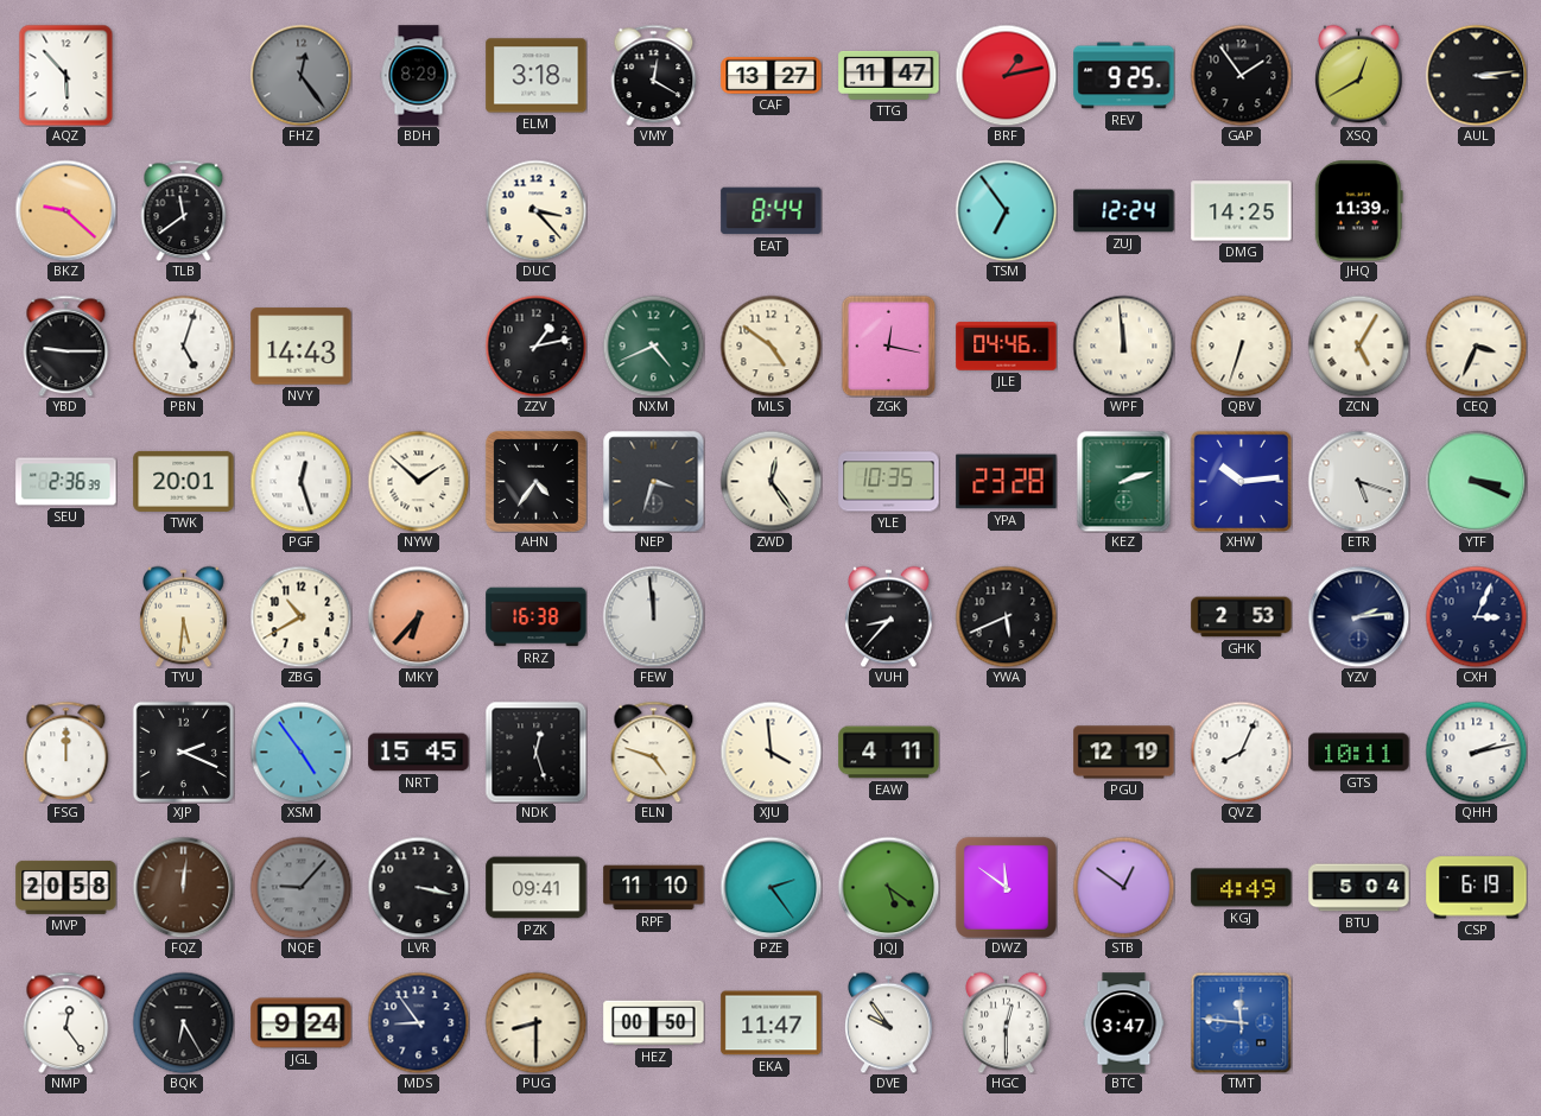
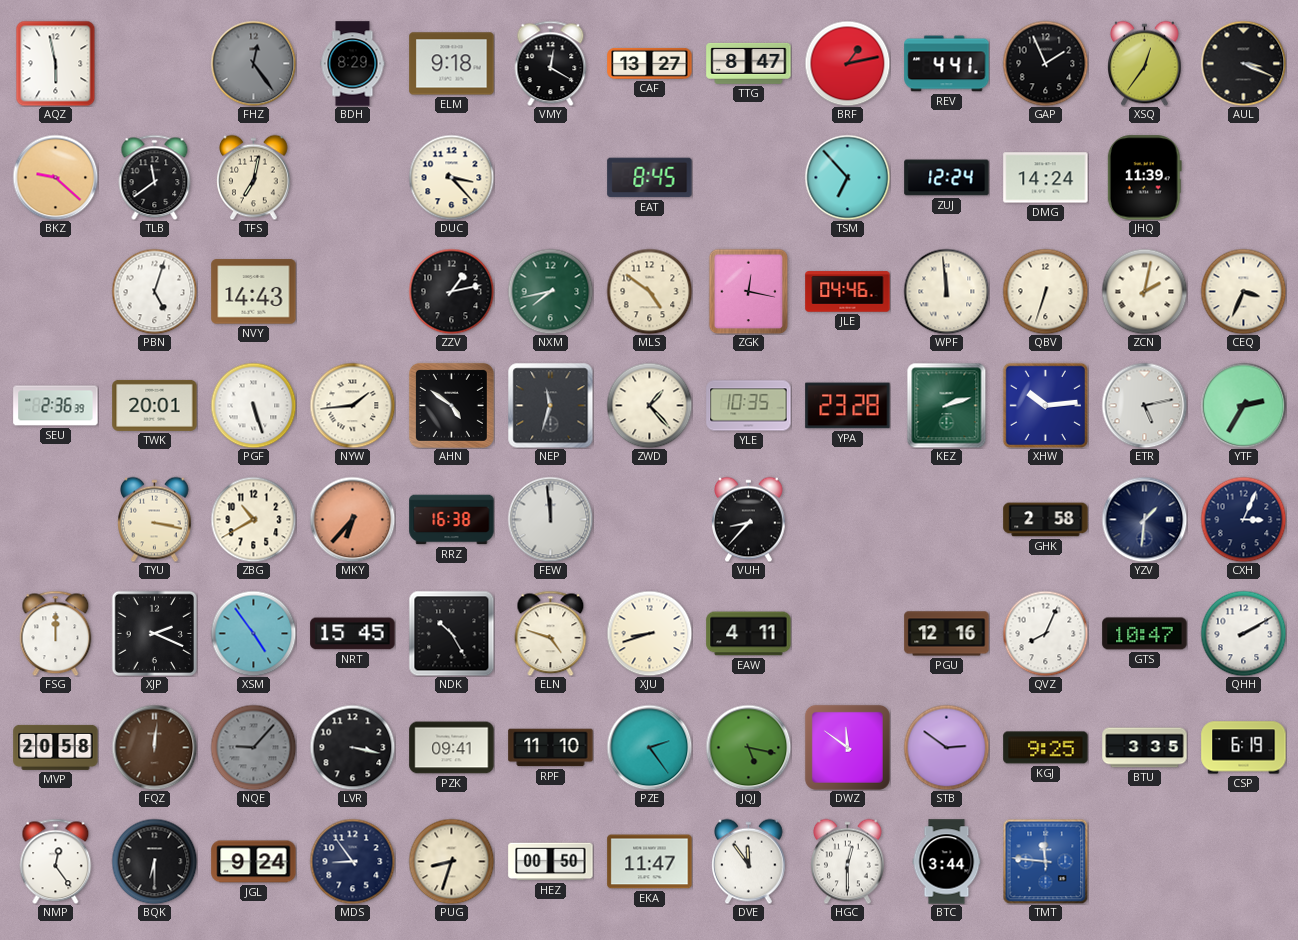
AQZ: 5:53 -> 5:58
ELM: 3:18 -> 9:18
TTG: 11:47 -> 8:47
REV: 9:25 -> 4:41
GAP: 1:54 -> 1:56
XSQ: 12:40 -> 12:36
AUL: 3:14 -> 3:19
TFS: none -> 7:02
EAT: 8:44 -> 8:45
TSM: 6:54 -> 6:53
DMG: 14:25 -> 14:24
YBD: 9:15 -> none
NXM: 4:41 -> 7:43
ZCN: 5:05 -> 2:02
PGF: 12:27 -> 5:27
NYW: 1:52 -> 1:44
AHN: 4:36 -> 4:51
NEP: 3:33 -> 11:33
ZWD: 12:24 -> 1:23
ETR: 5:18 -> 5:13
YTF: 3:19 -> 2:35
TYU: 5:31 -> 3:17
YWA: 5:41 -> none
GHK: 2:53 -> 2:58
YZV: 2:14 -> 1:31
NDK: 12:27 -> 10:25
XJU: 3:59 -> 8:42
PGU: 12:19 -> 12:16
GTS: 10:11 -> 10:47
QHH: 2:13 -> 2:10
JQJ: 5:21 -> 5:17
STB: 12:51 -> 2:51
KGJ: 4:49 -> 9:25
BTU: 5:04 -> 3:35
BQK: 6:25 -> 6:30
PUG: 8:30 -> 8:33
DVE: 9:54 -> 11:54
BTC: 3:47 -> 3:44
